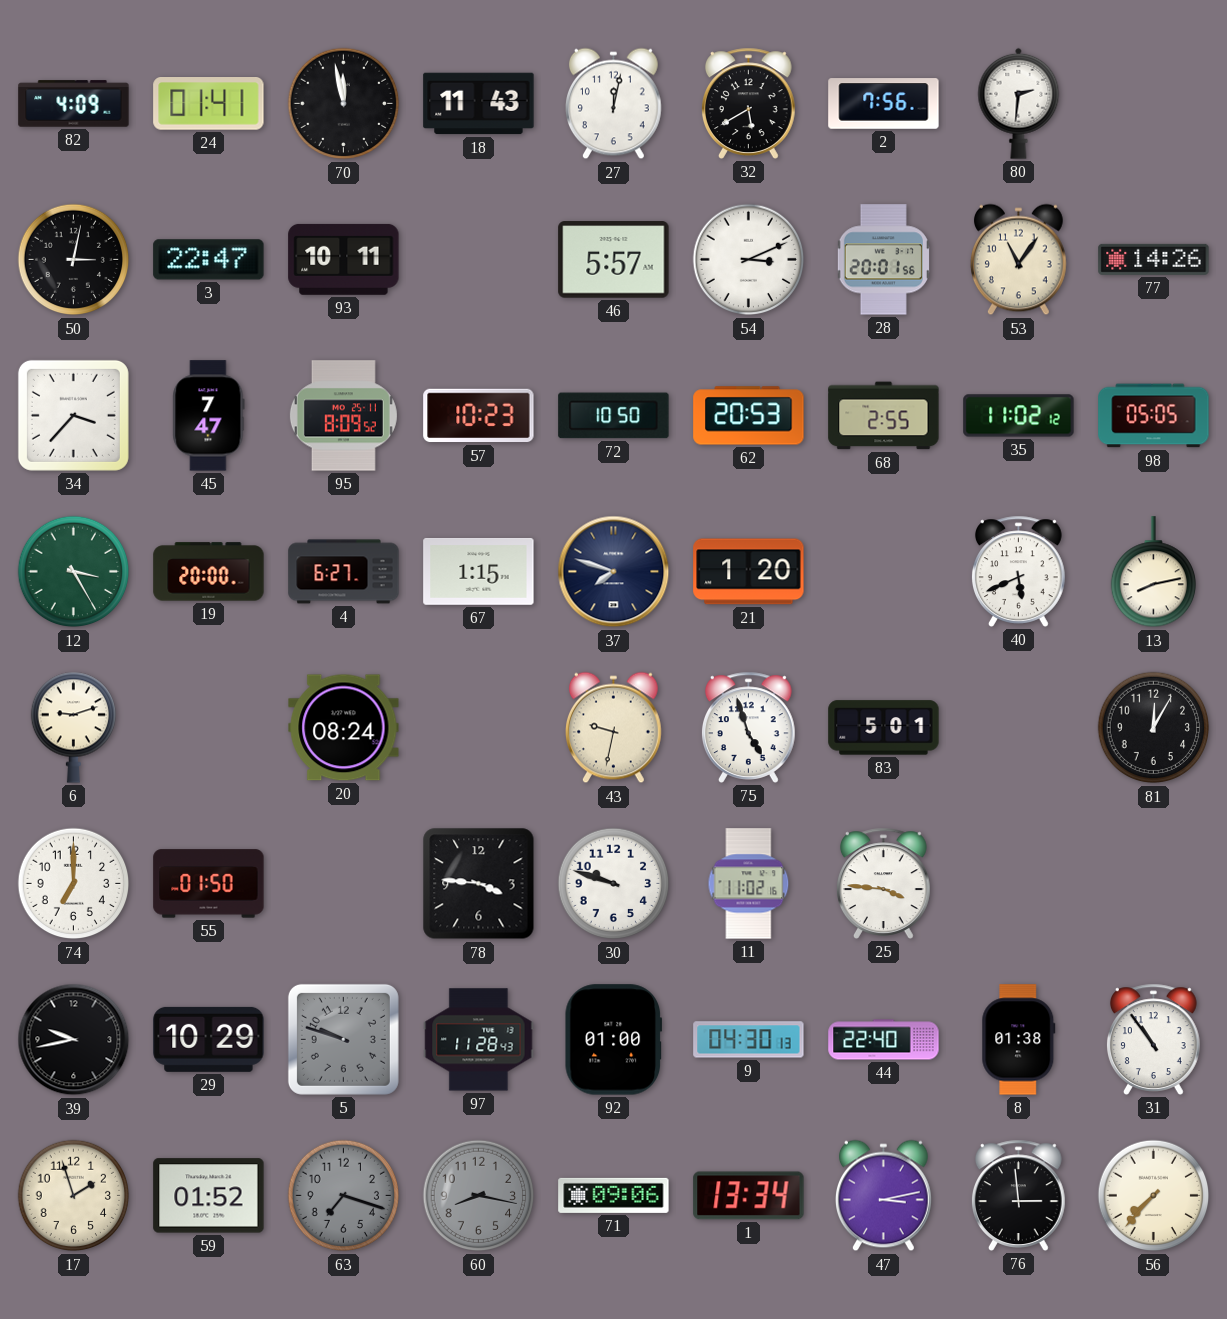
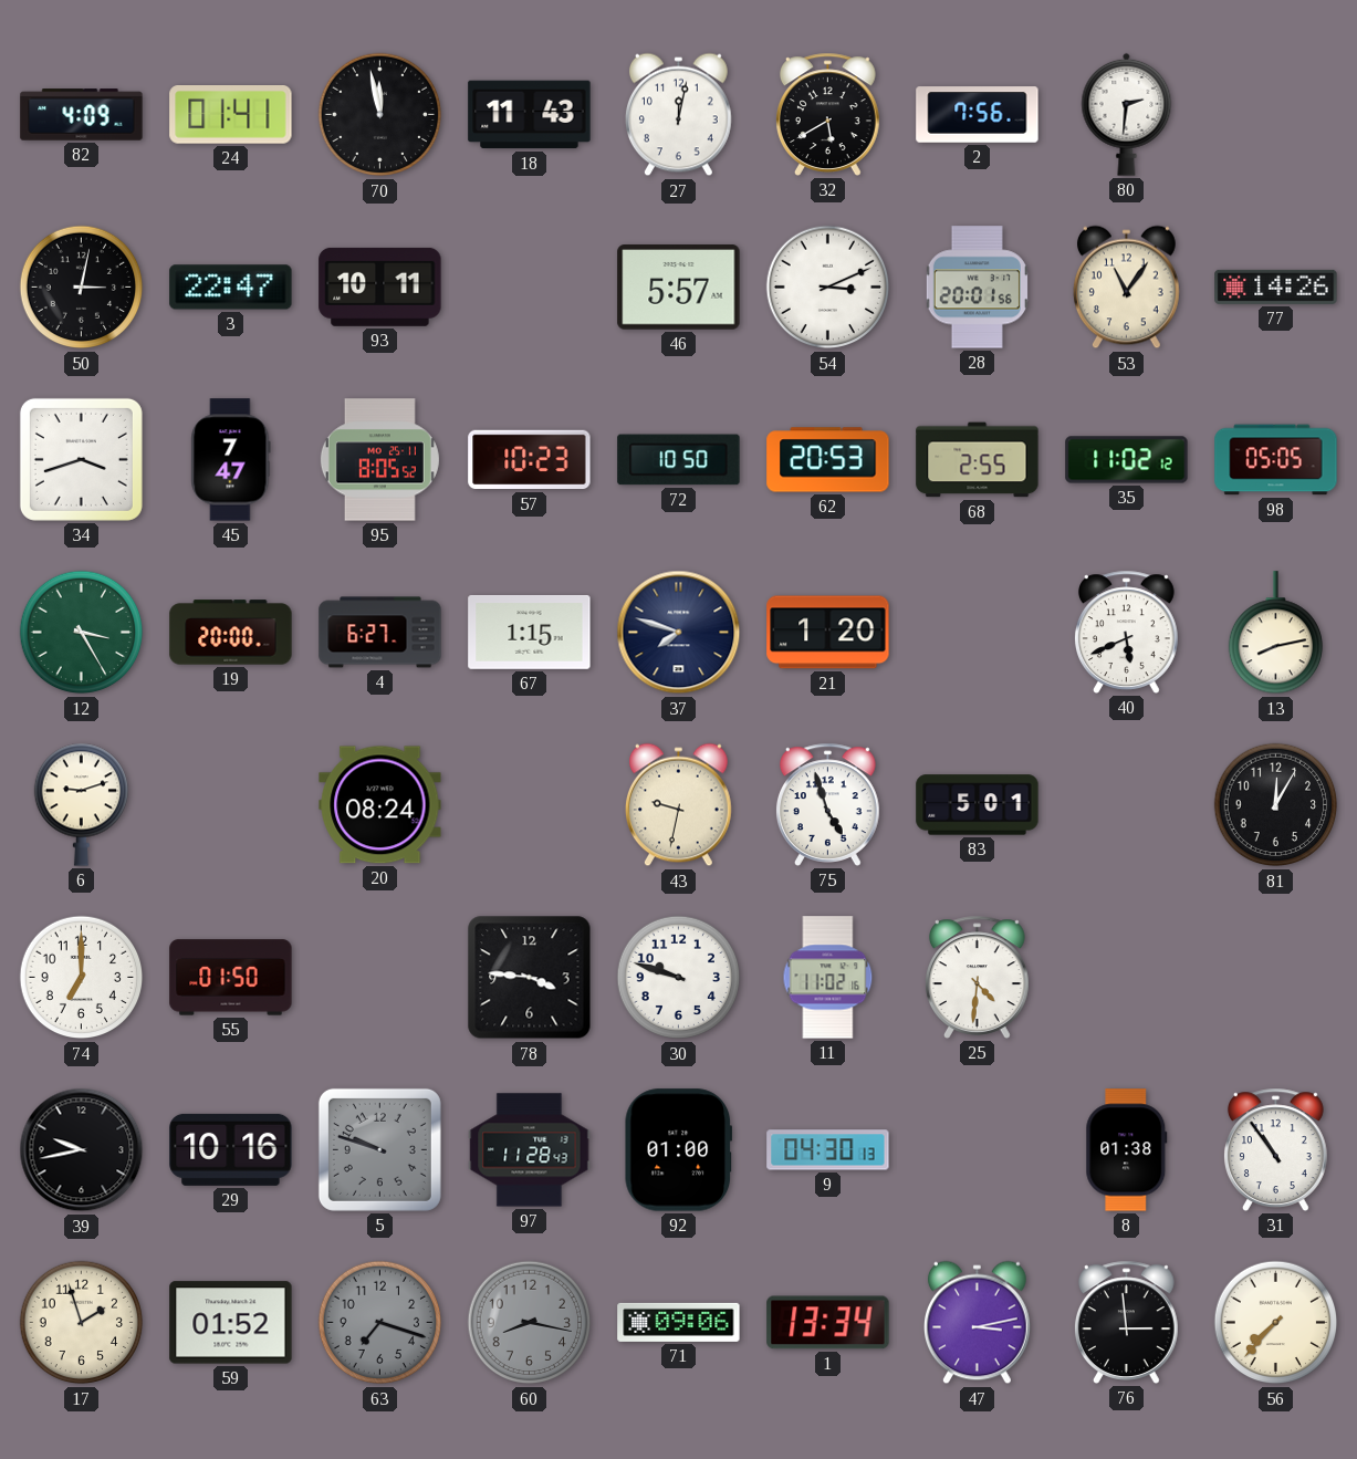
34: 3:37 -> 3:42
95: 8:09 -> 8:05
25: 3:46 -> 4:31
29: 10:29 -> 10:16
44: 22:40 -> none
